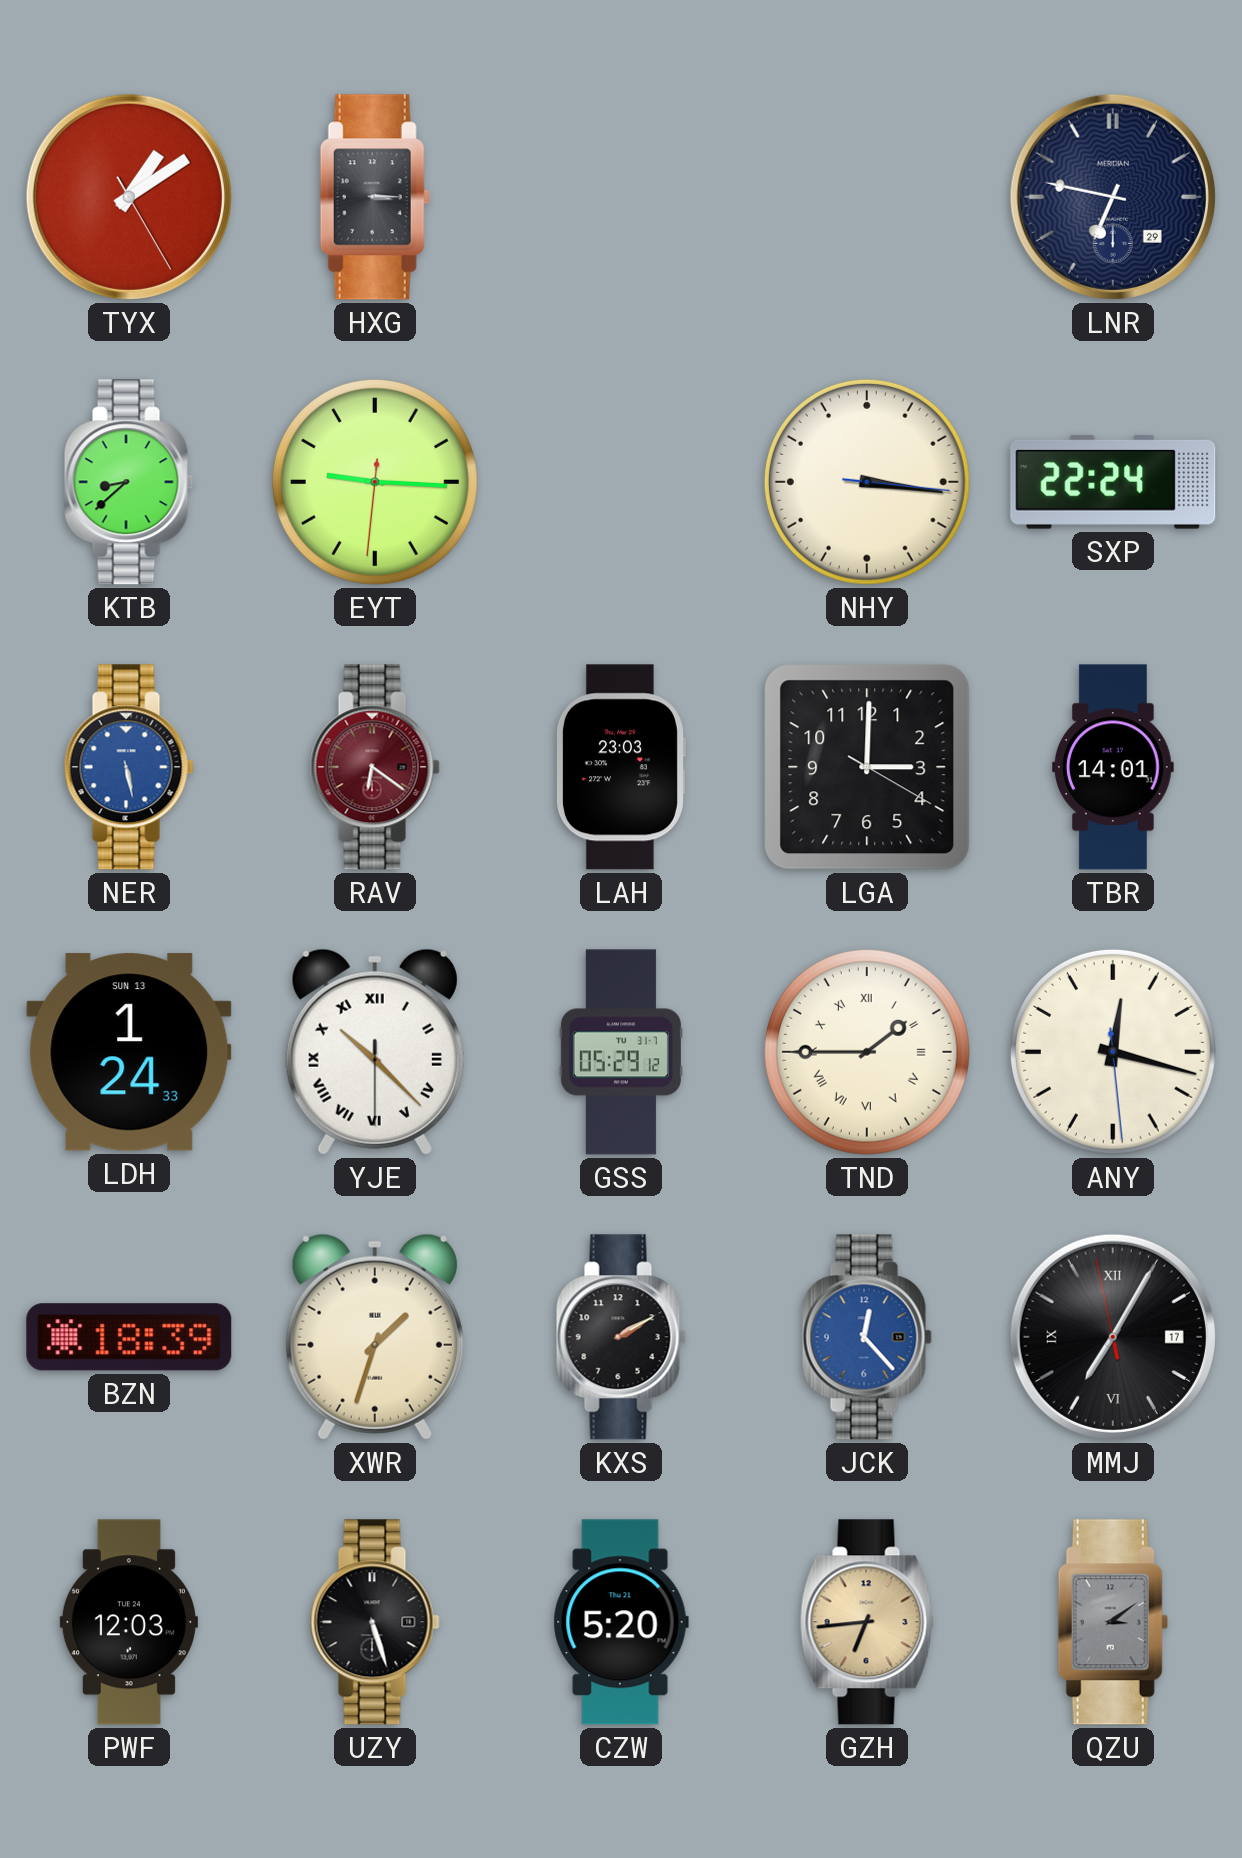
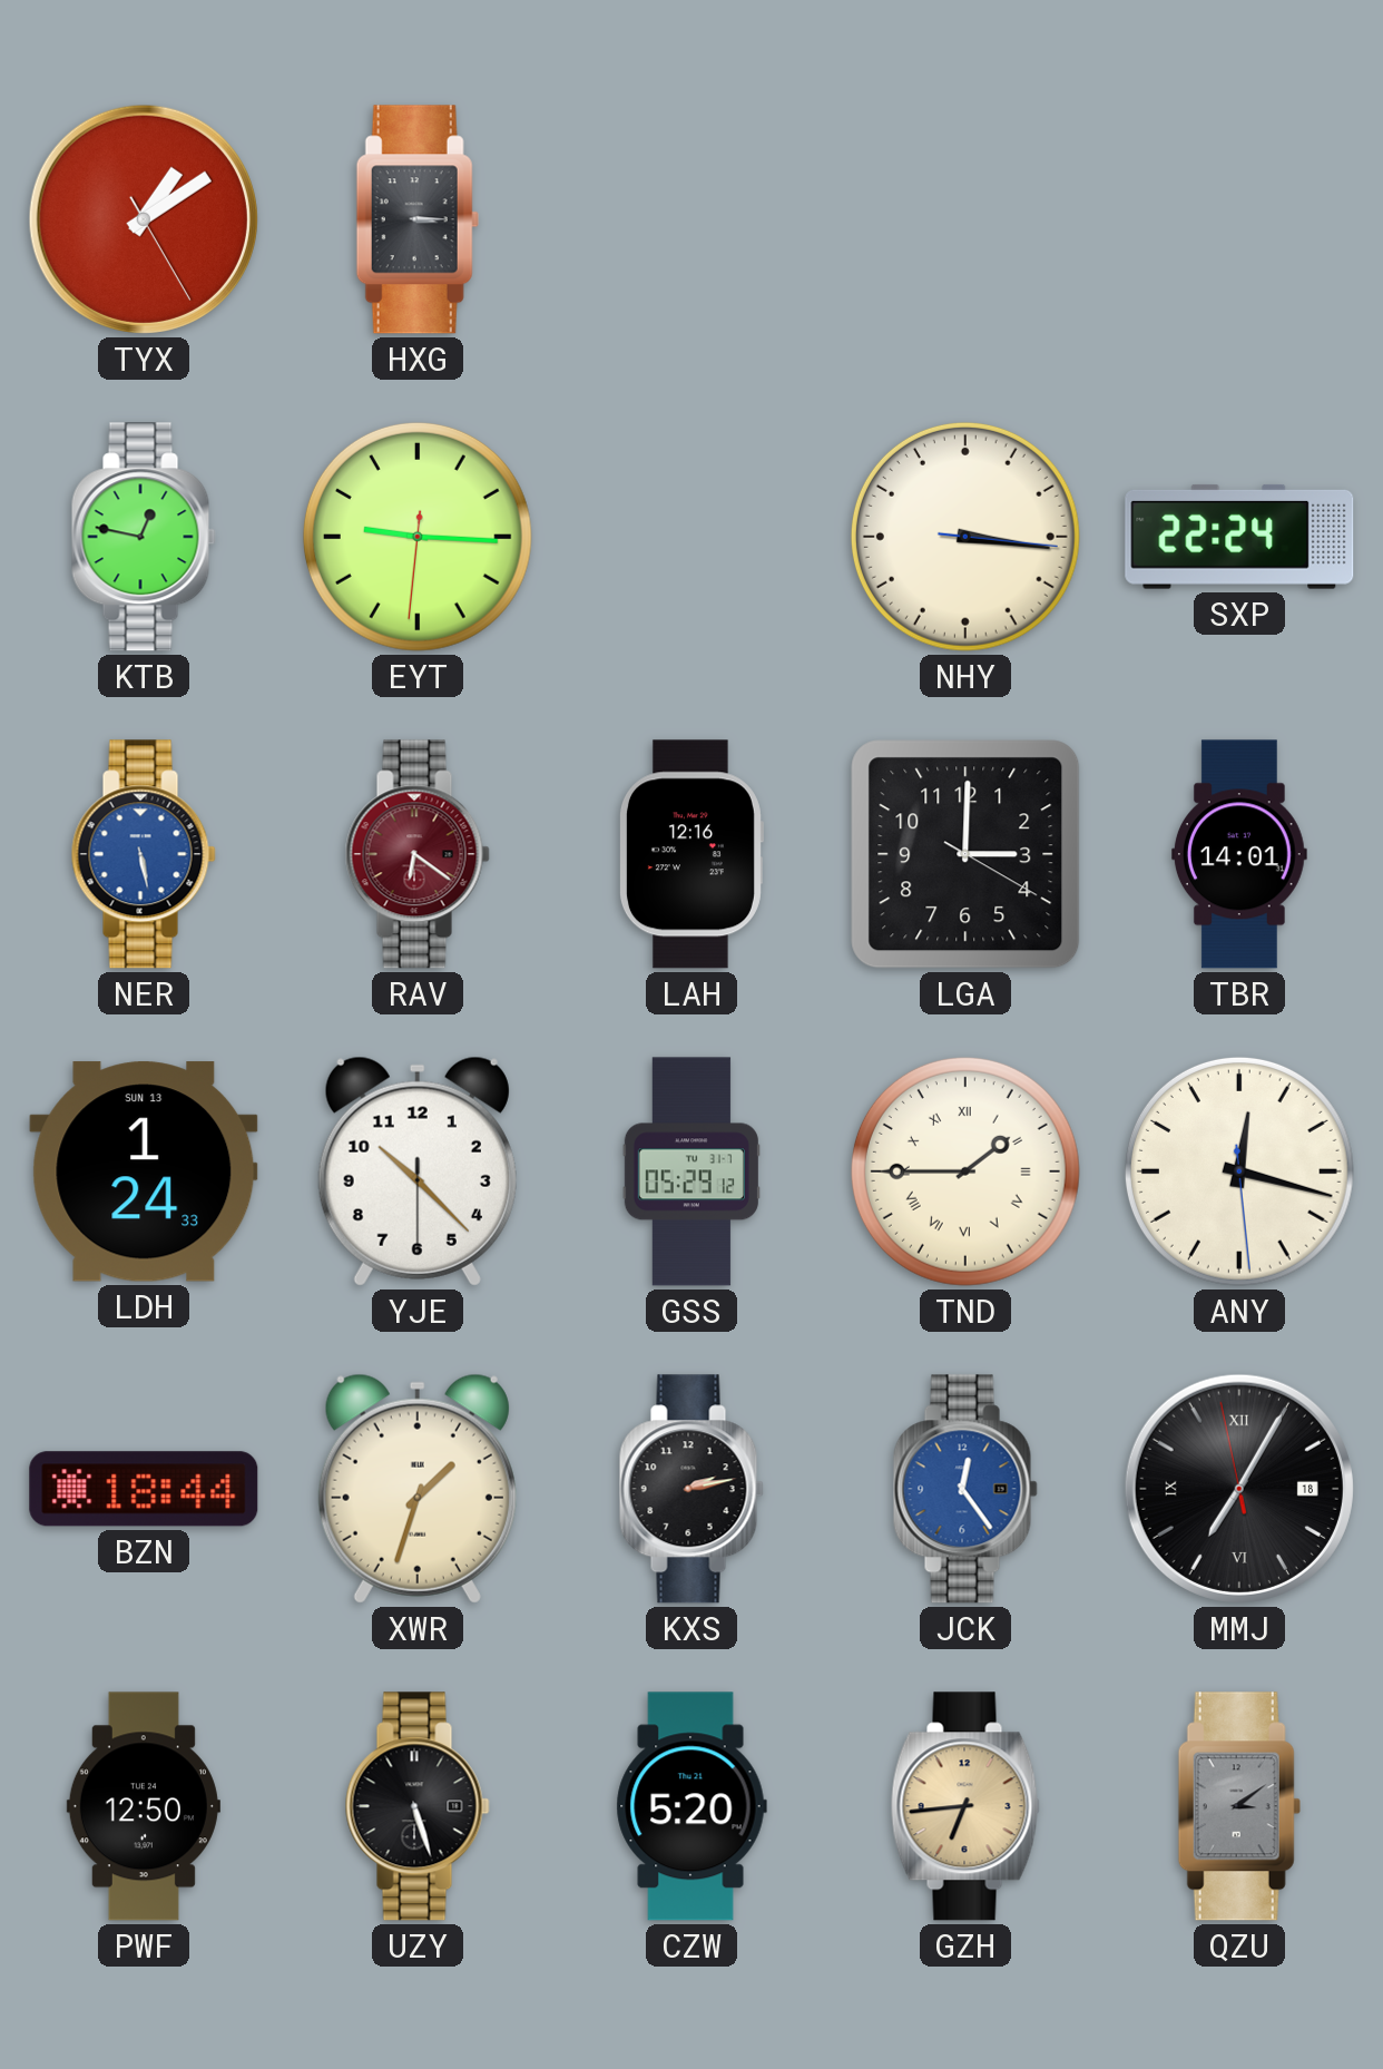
LNR: 6:47 -> none
KTB: 8:38 -> 12:47
LAH: 23:03 -> 12:16
YJE numerals: Roman -> Arabic
BZN: 18:39 -> 18:44
KXS: 2:10 -> 2:13
JCK: 12:23 -> 12:24
MMJ date: 17 -> 18
PWF: 12:03 -> 12:50
